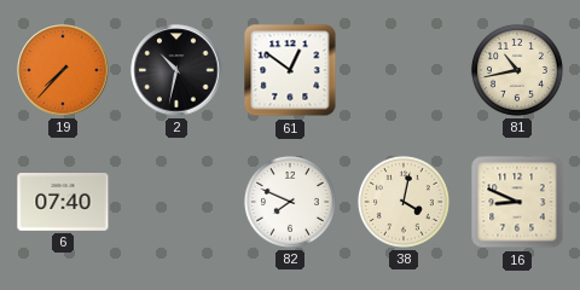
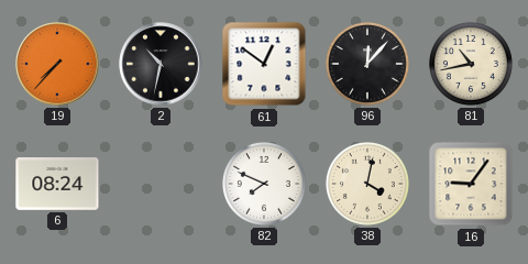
96: none -> 12:07
6: 07:40 -> 08:24
16: 8:49 -> 9:06
